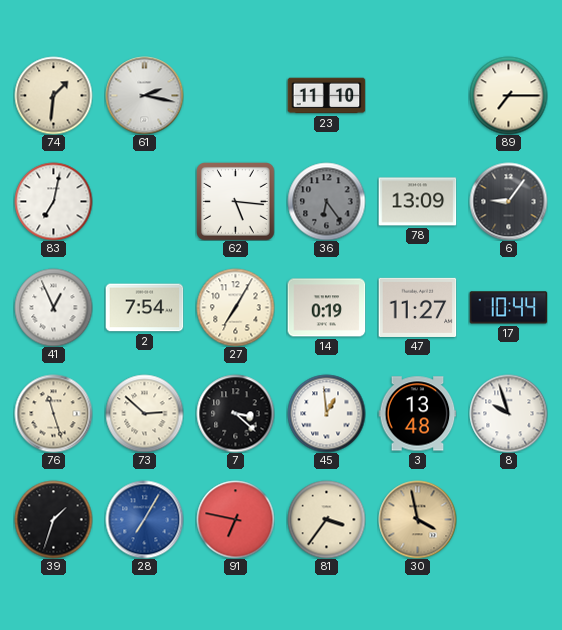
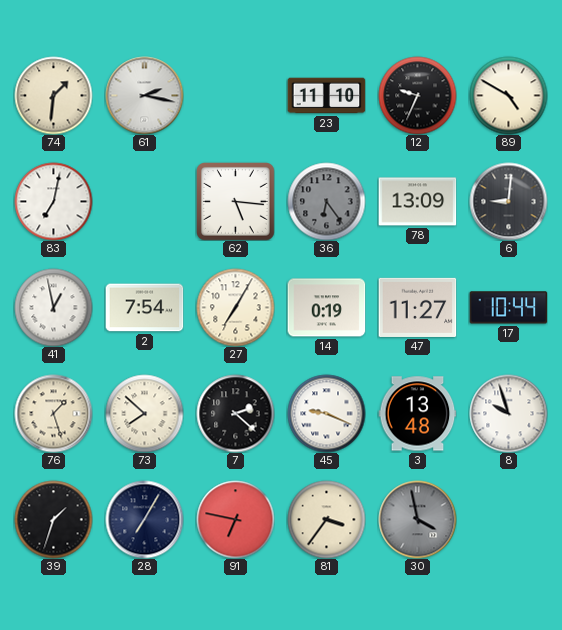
12: none -> 9:34
89: 7:15 -> 4:50
6: 9:06 -> 9:01
41: 12:56 -> 12:58
76: 11:27 -> 1:27
73: 2:52 -> 7:52
7: 3:22 -> 2:22
45: 12:59 -> 9:19
28 dial: blue -> navy
30 dial: champagne -> grey
